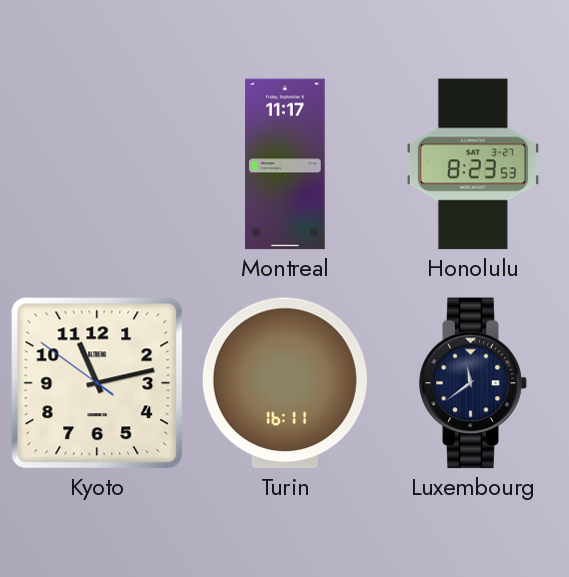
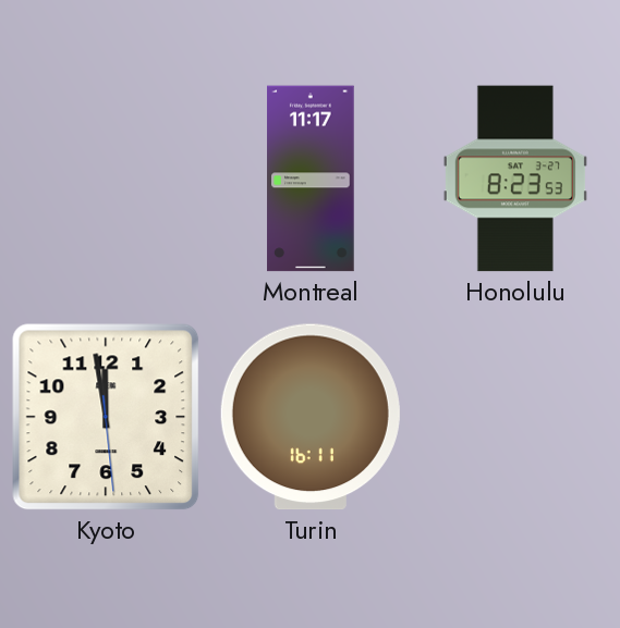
Kyoto: 11:12 -> 11:58
Luxembourg: 11:39 -> none
